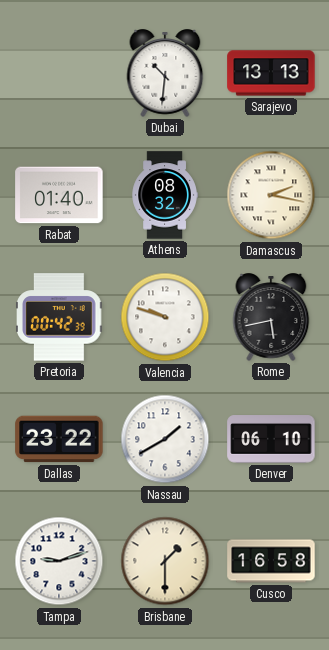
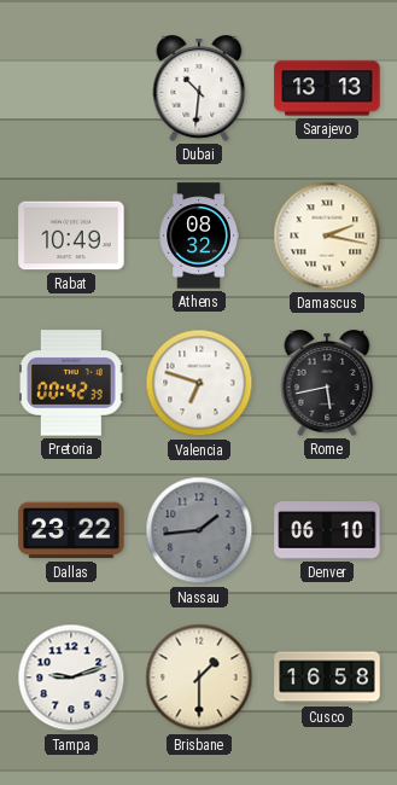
Rabat: 01:40 -> 10:49
Valencia: 9:48 -> 6:48
Nassau: 1:40 -> 1:44
Nassau dial: white -> grey
